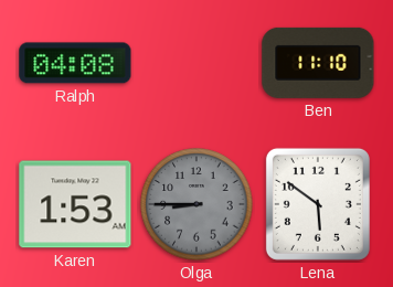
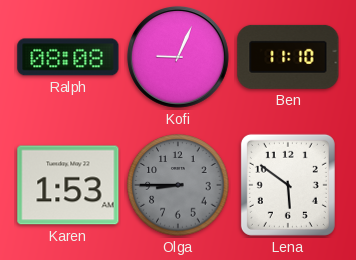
Ralph: 04:08 -> 08:08
Kofi: none -> 9:04
